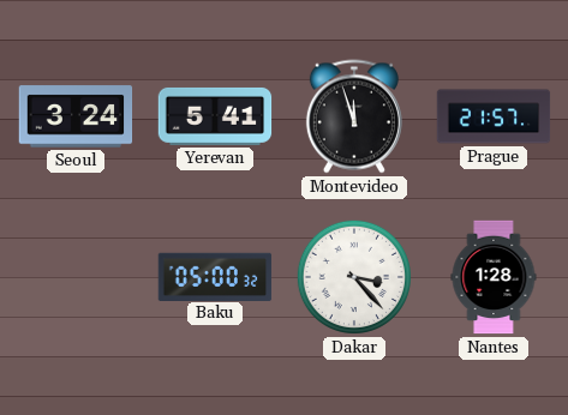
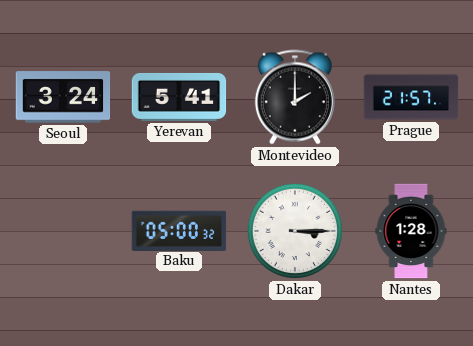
Montevideo: 11:57 -> 2:00
Dakar: 3:23 -> 3:15
